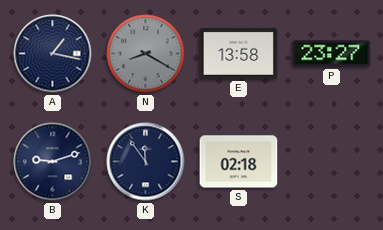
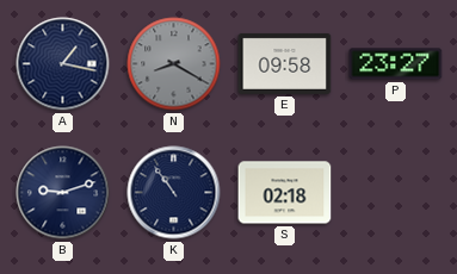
E: 13:58 -> 09:58
K: 11:54 -> 10:54
